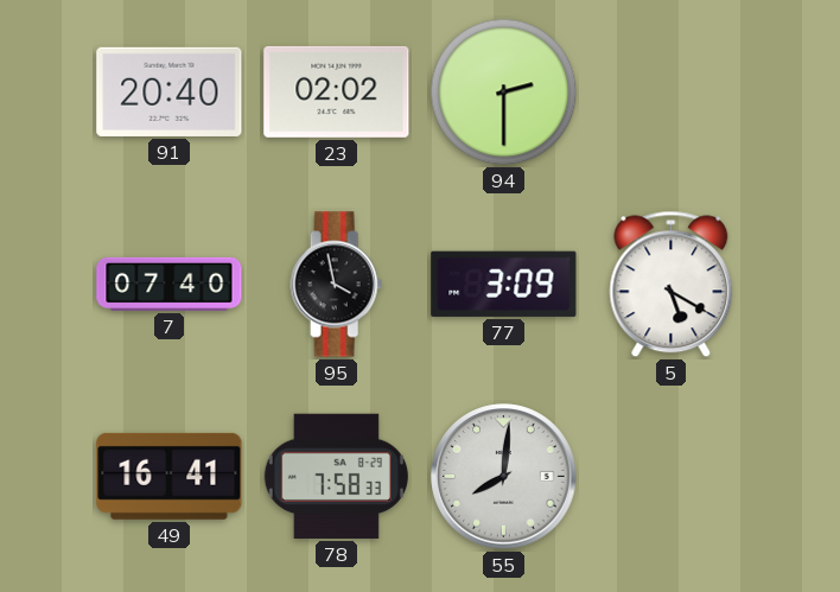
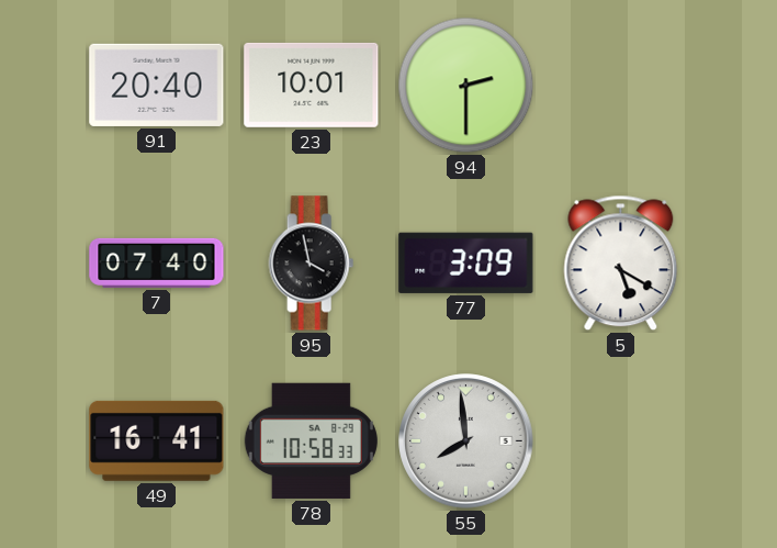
23: 02:02 -> 10:01
78: 7:58 -> 10:58
55: 8:01 -> 7:59
